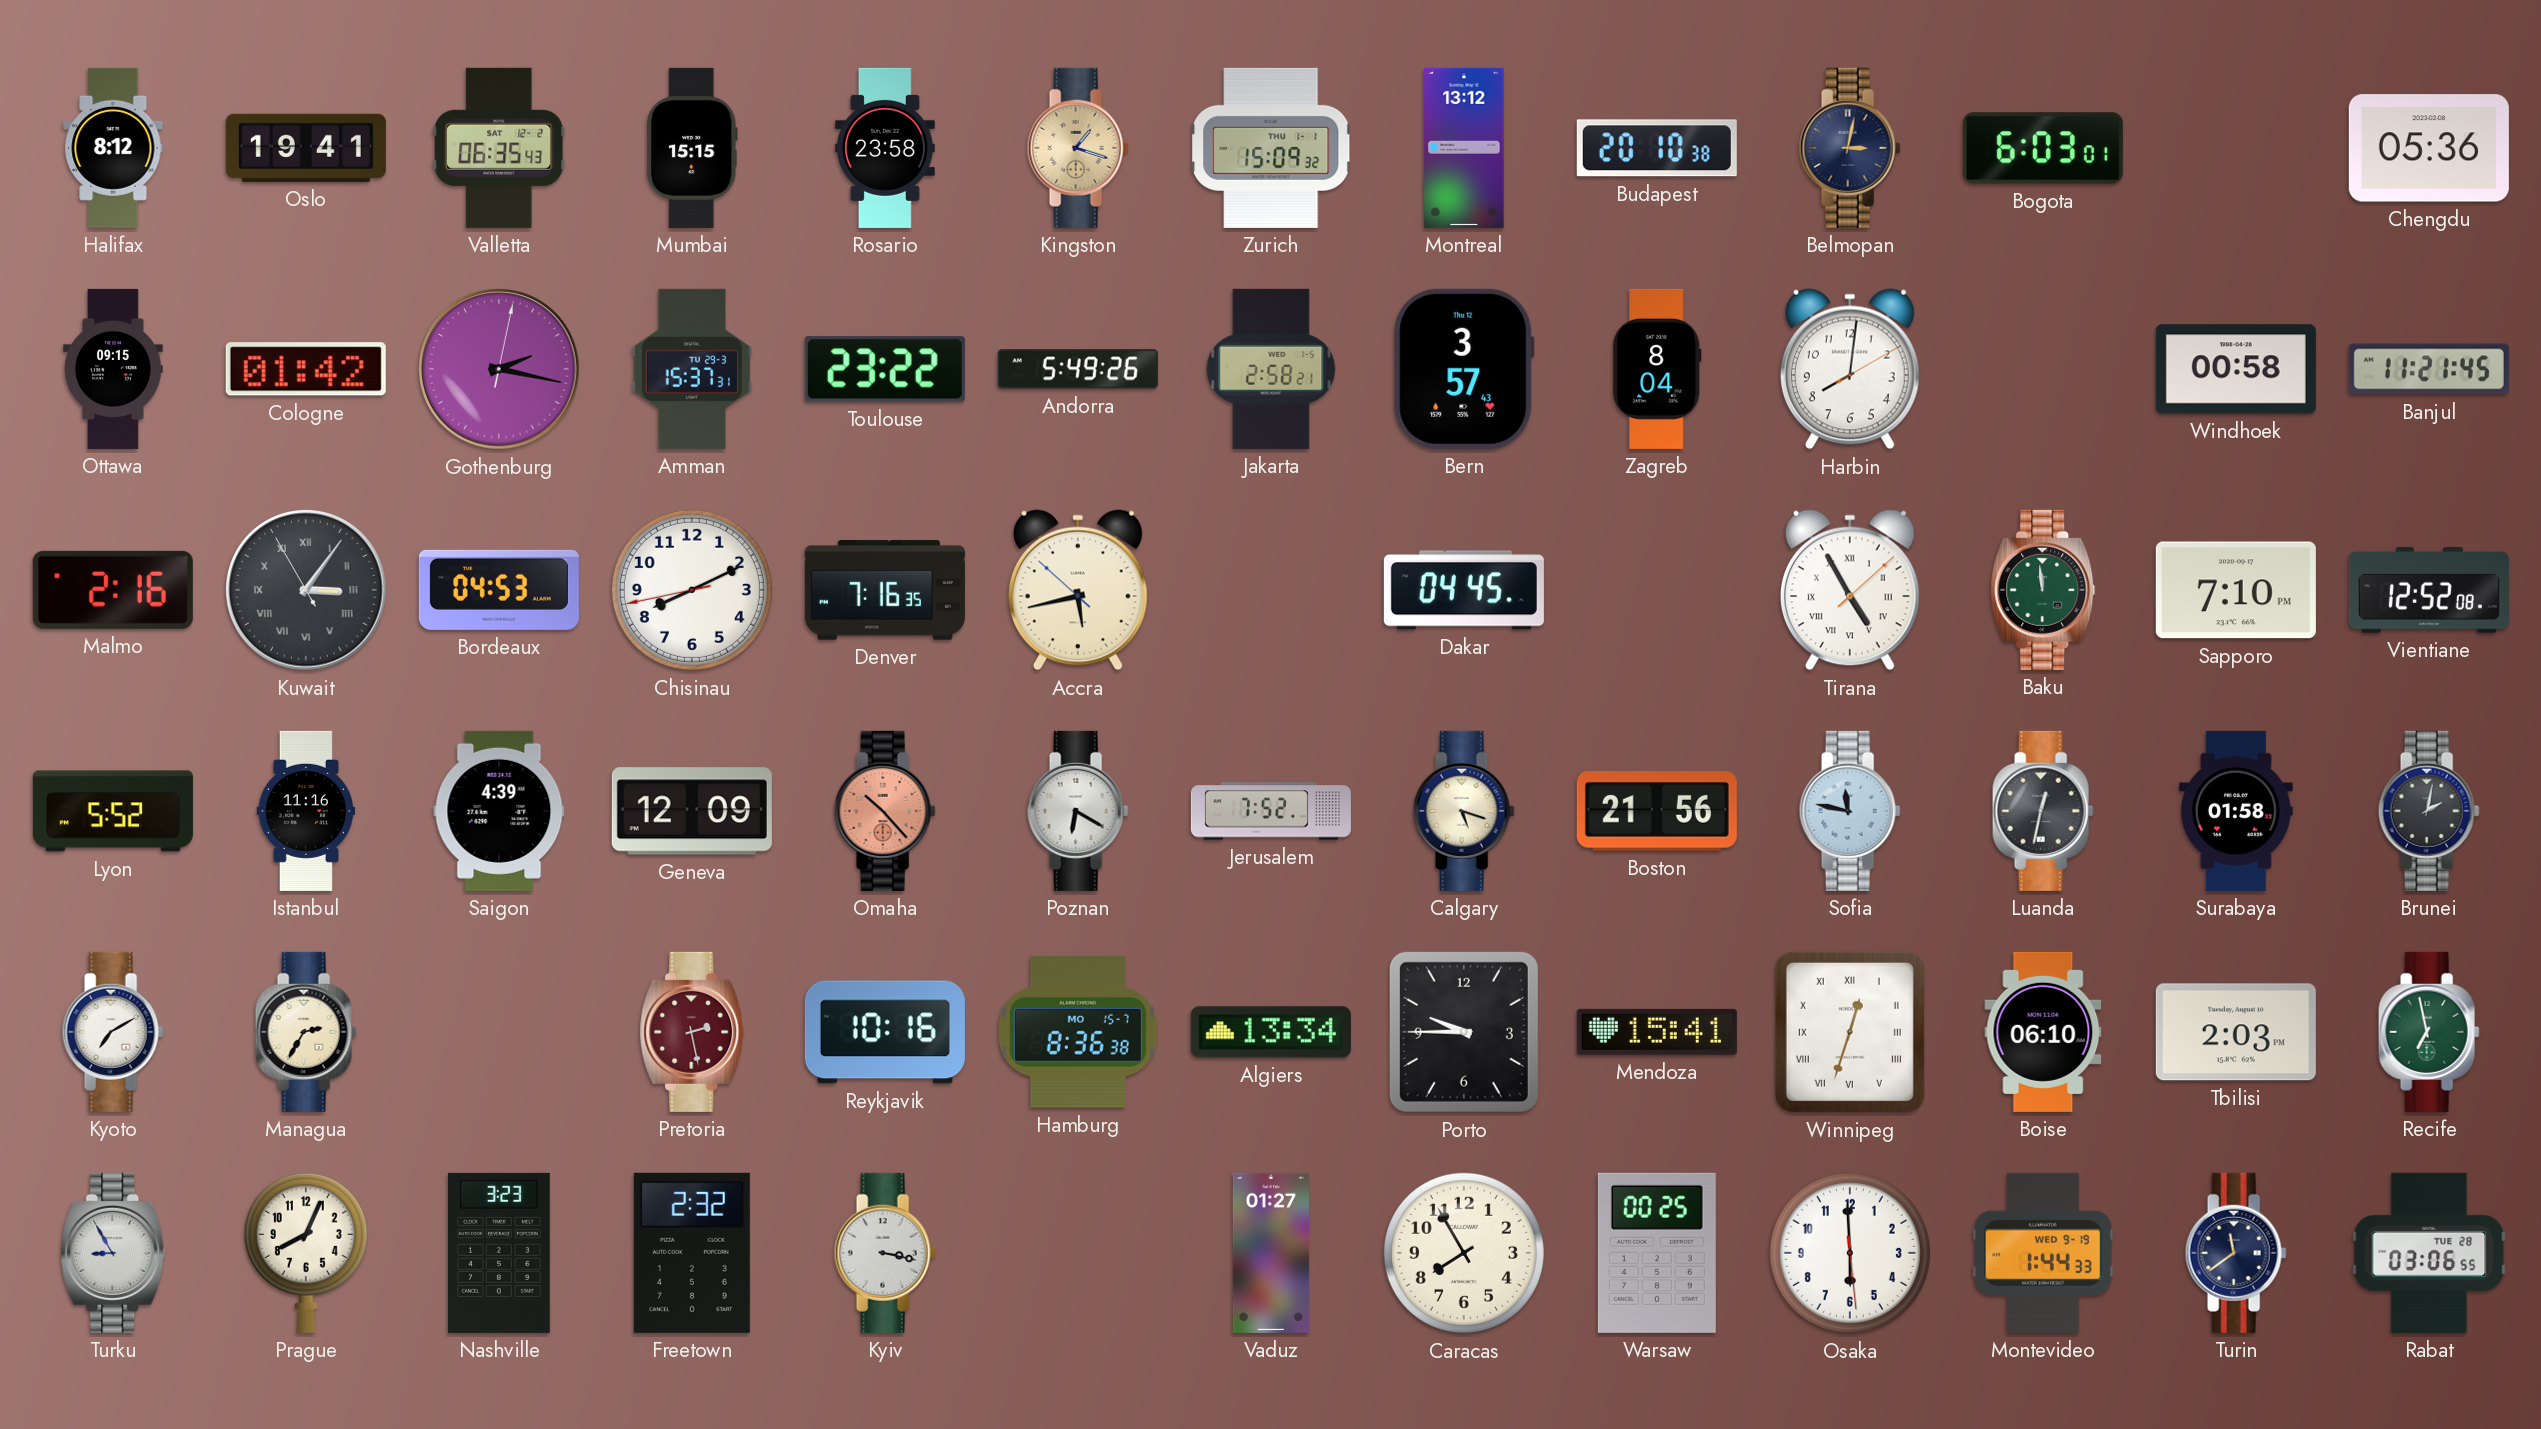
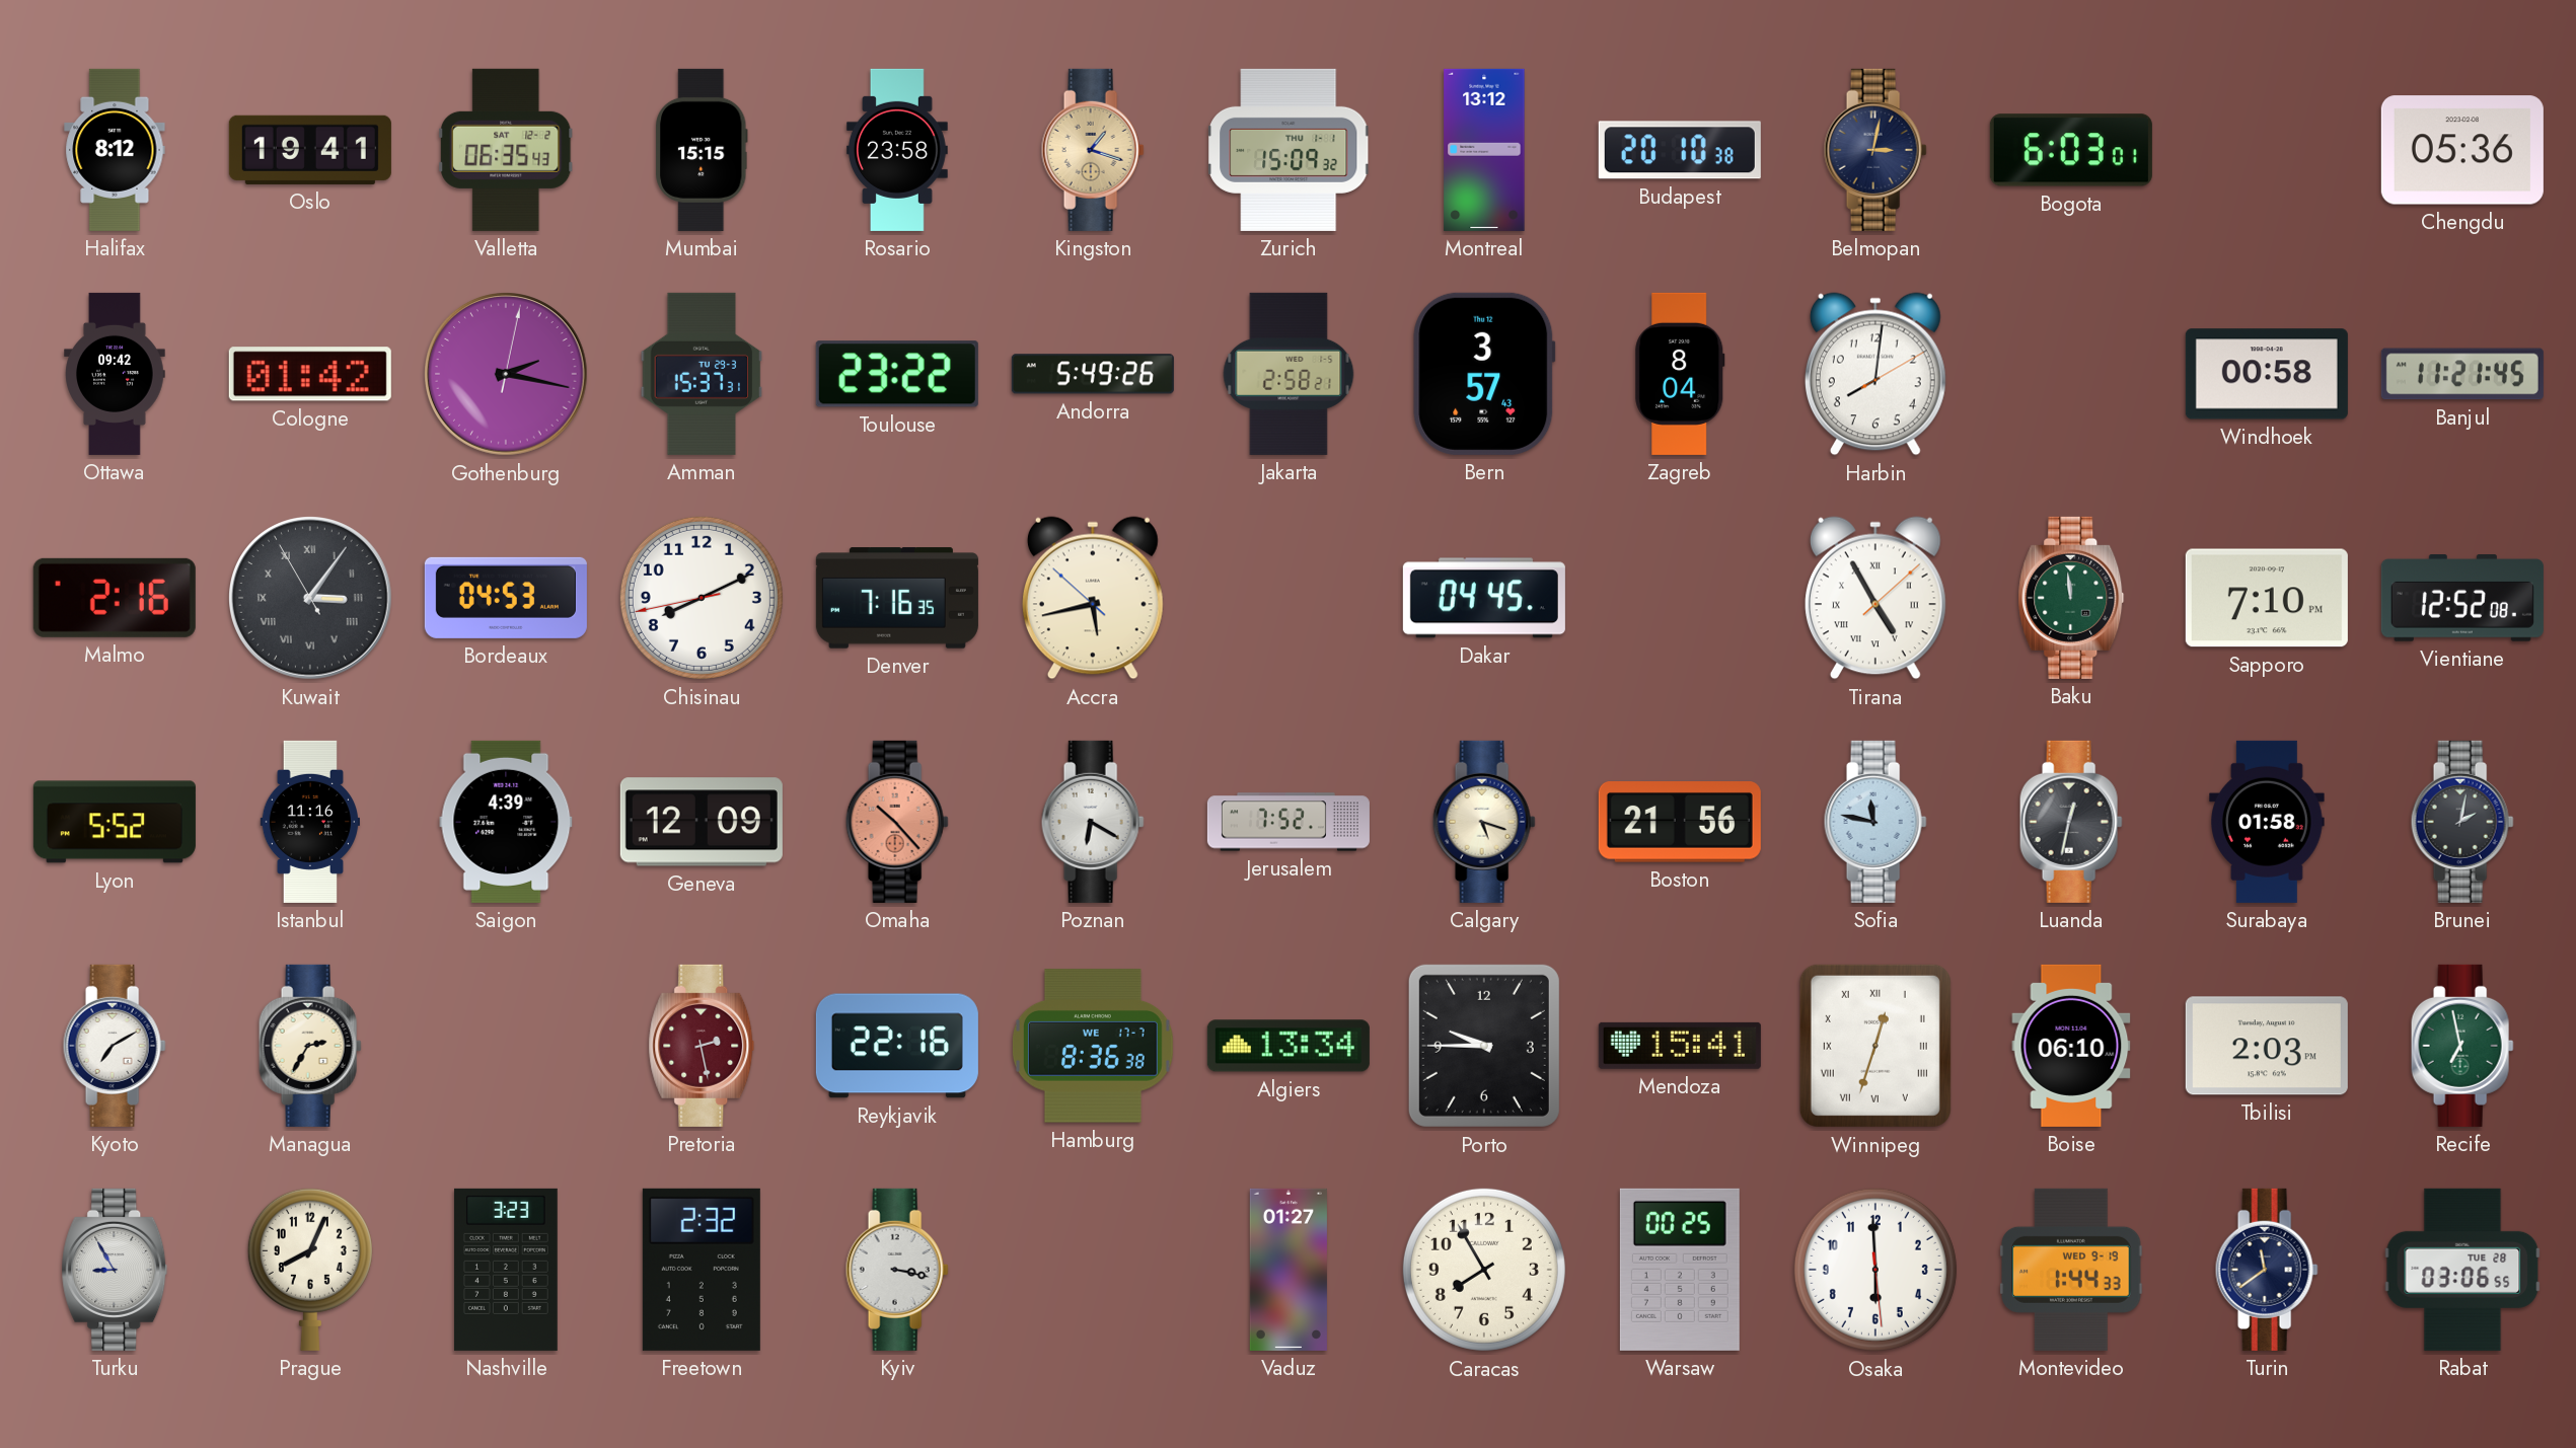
Ottawa: 09:15 -> 09:42
Reykjavik: 10:16 -> 22:16
Hamburg date: MO 15-7 -> WE 17-7
